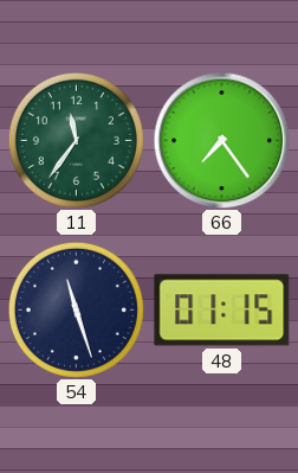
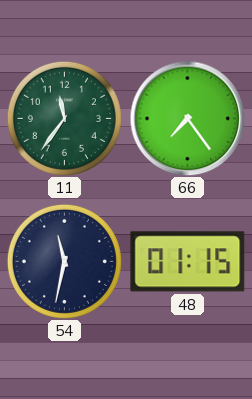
54: 11:27 -> 11:32
